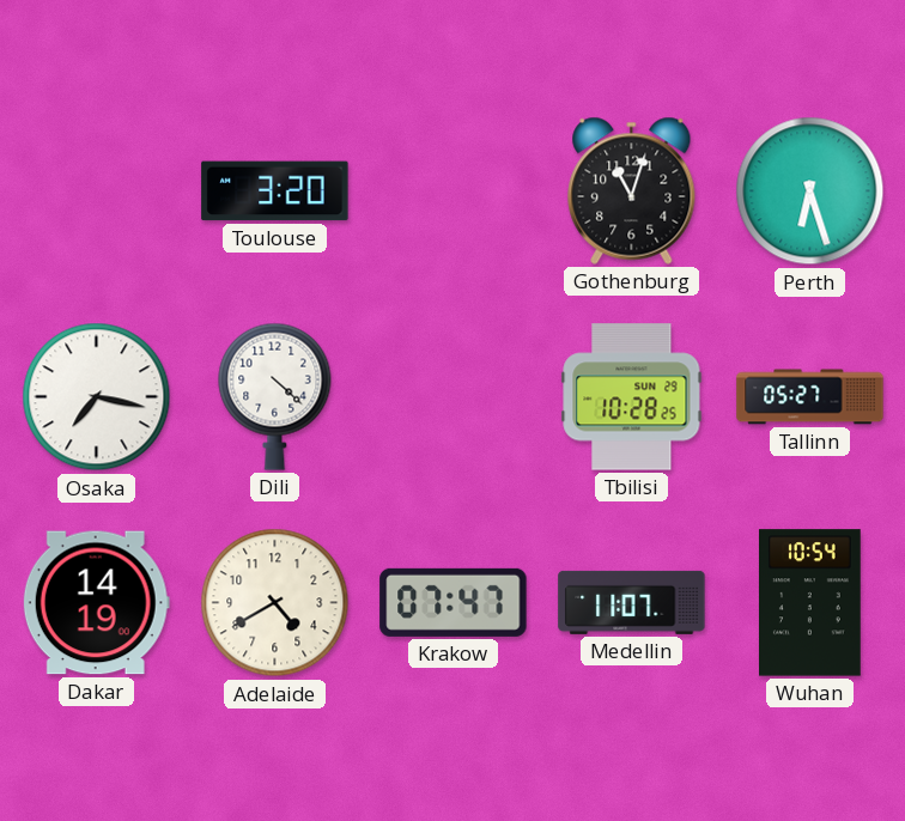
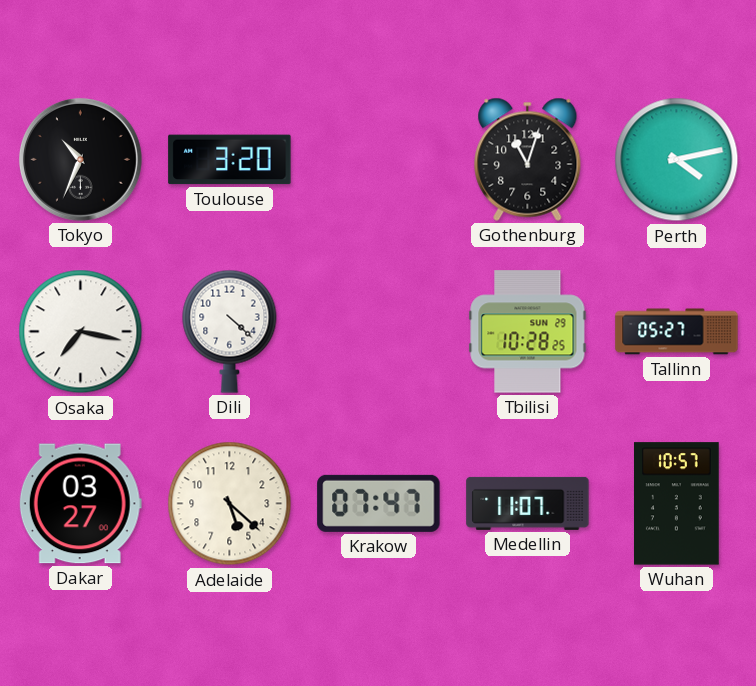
Tokyo: none -> 10:34
Perth: 6:27 -> 4:13
Dakar: 14:19 -> 03:27
Adelaide: 4:40 -> 5:22
Wuhan: 10:54 -> 10:57
